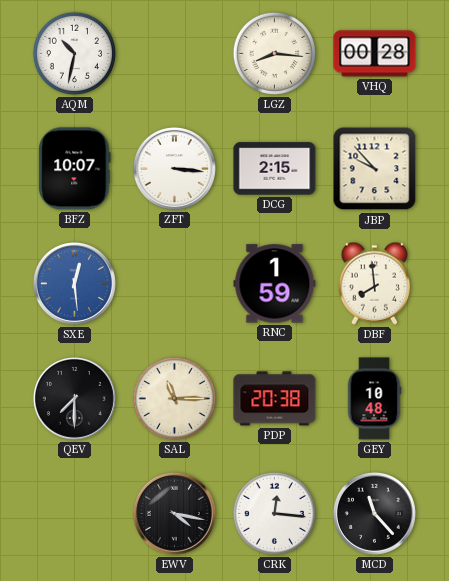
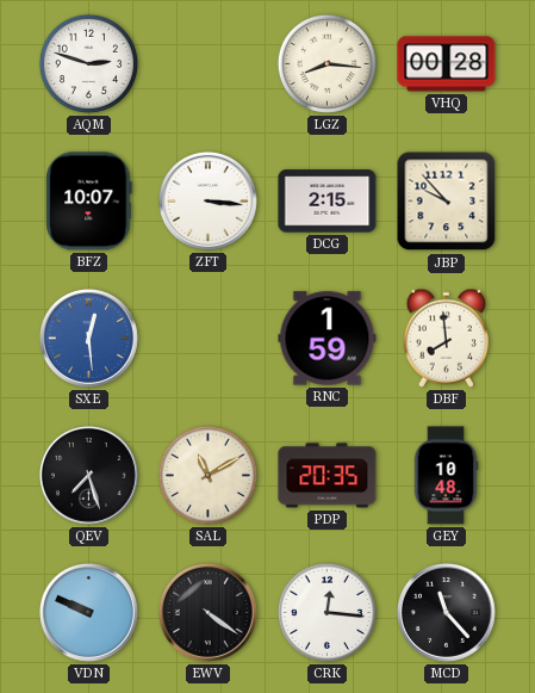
AQM: 10:32 -> 2:48
QEV: 7:30 -> 7:27
SAL: 11:15 -> 11:10
PDP: 20:38 -> 20:35
VDN: none -> 9:49
EWV: 4:17 -> 4:21
